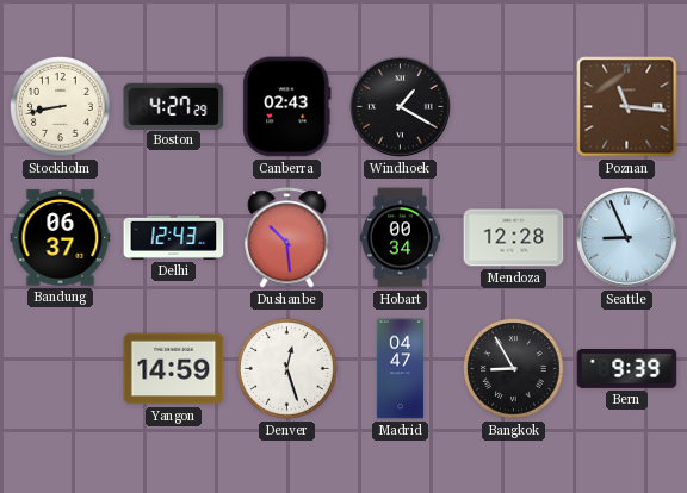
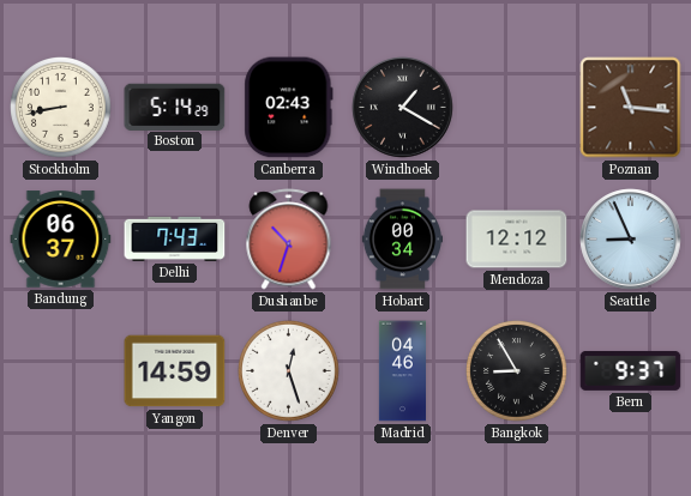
Boston: 4:27 -> 5:14
Delhi: 12:43 -> 7:43
Dushanbe: 10:29 -> 10:33
Mendoza: 12:28 -> 12:12
Madrid: 04:47 -> 04:46
Bern: 9:39 -> 9:37
